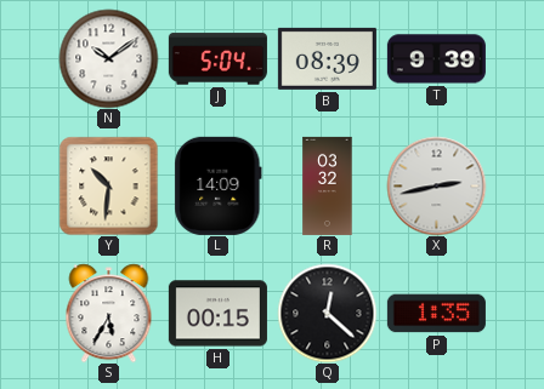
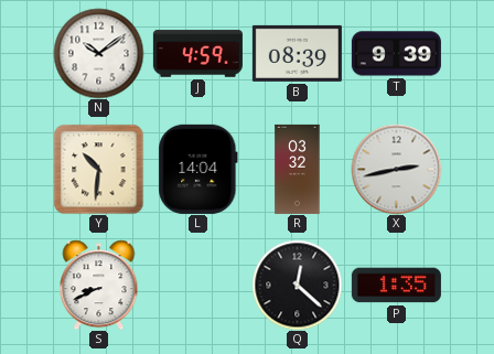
J: 5:04 -> 4:59
L: 14:09 -> 14:04
S: 5:35 -> 8:41
H: 00:15 -> none
